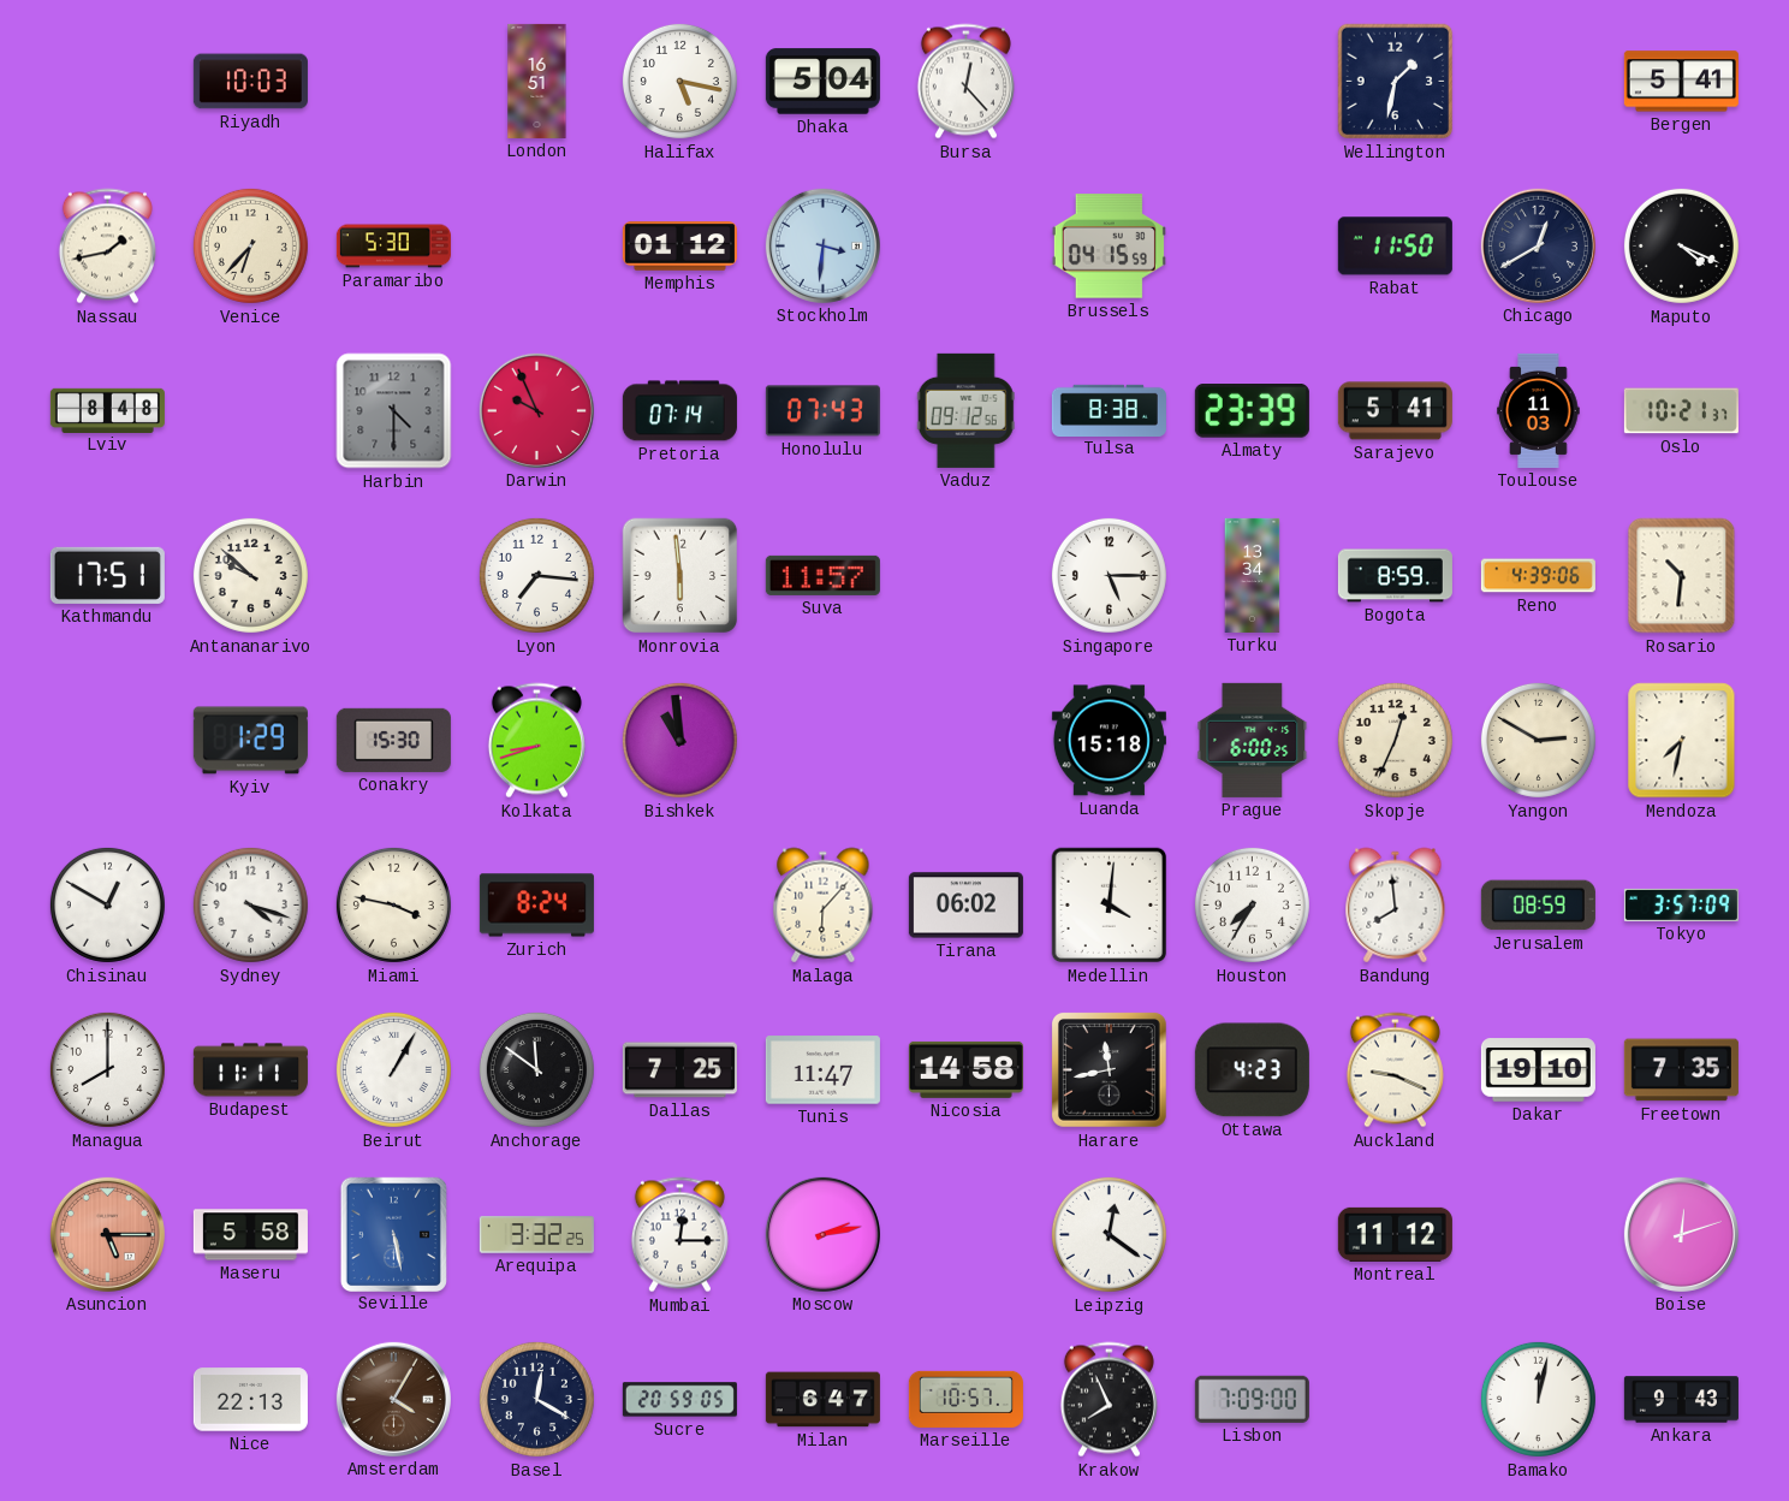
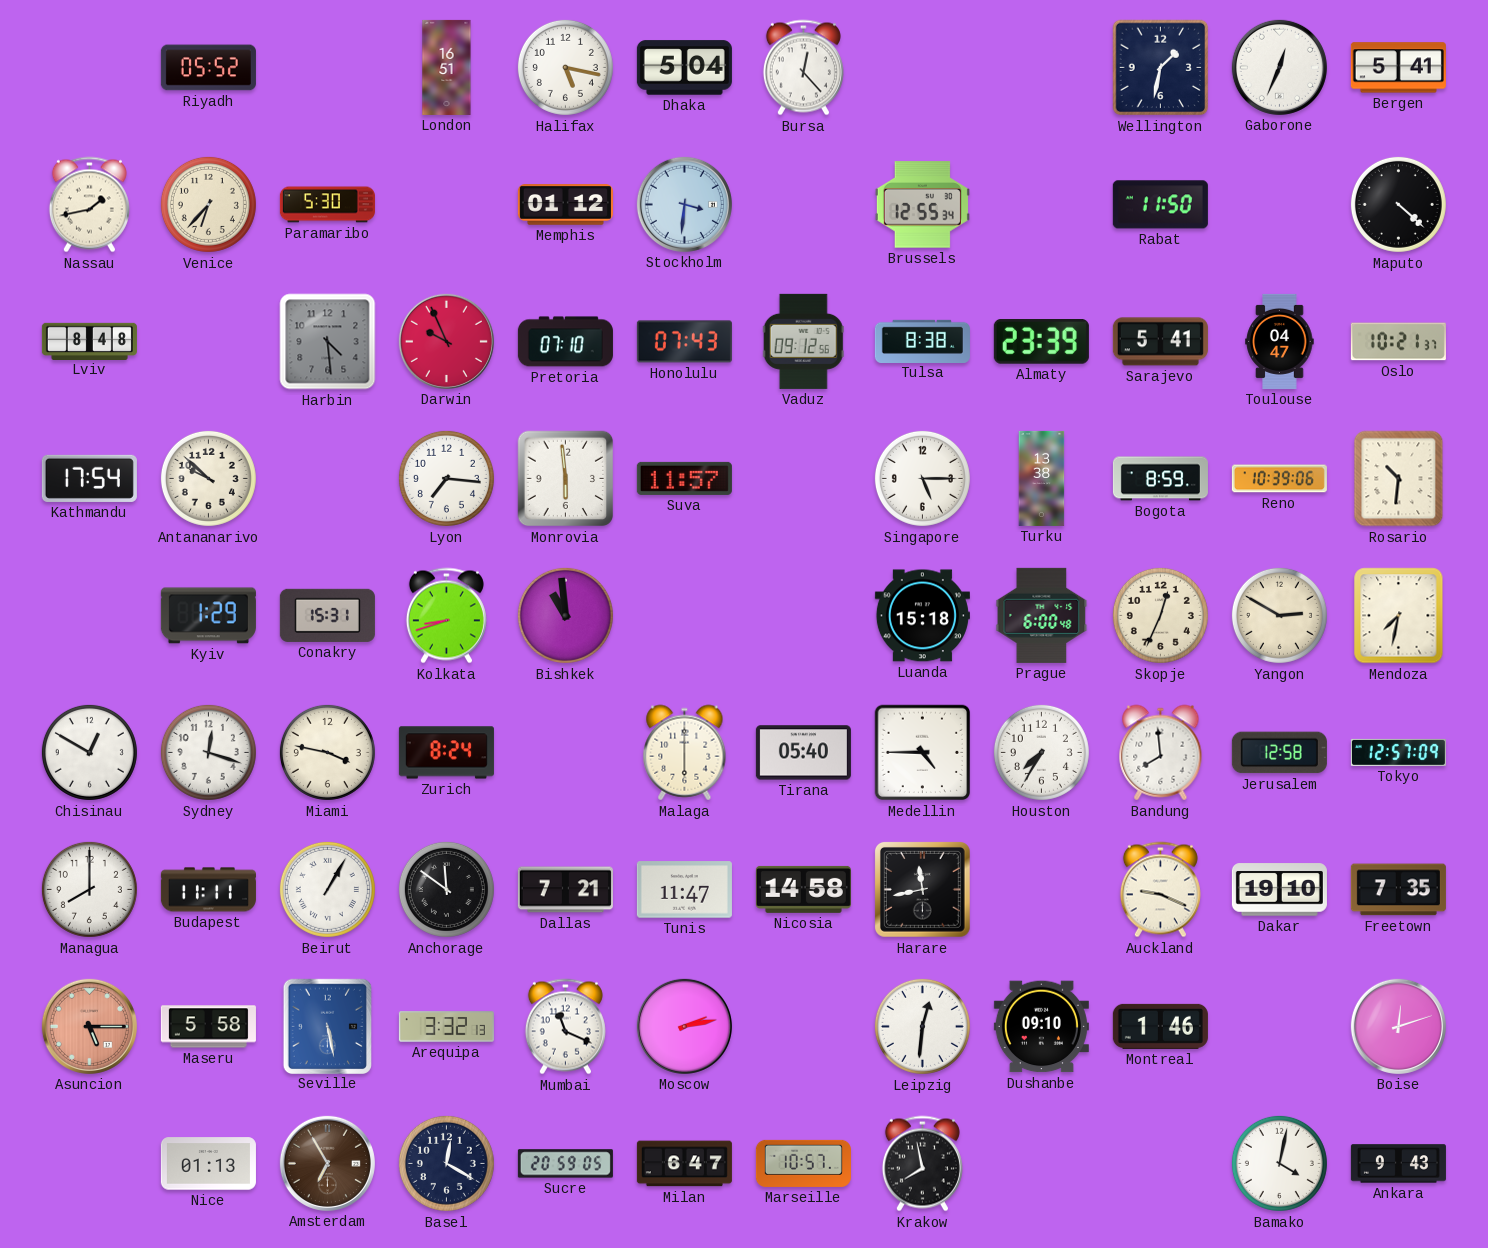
Riyadh: 10:03 -> 05:52
Gaborone: none -> 12:34
Brussels: 04:15 -> 12:55
Chicago: 12:40 -> none
Maputo: 4:19 -> 4:22
Harbin: 4:30 -> 4:29
Pretoria: 07:14 -> 07:10
Toulouse: 11:03 -> 04:47
Kathmandu: 17:51 -> 17:54
Turku: 13:34 -> 13:38
Reno: 4:39 -> 10:39
Conakry: 15:30 -> 15:31
Prague: 6:00:25 -> 6:00:48
Sydney: 4:18 -> 12:18
Malaga: 6:07 -> 6:00
Tirana: 06:02 -> 05:40
Medellin: 4:01 -> 4:45
Jerusalem: 08:59 -> 12:58
Tokyo: 3:57 -> 12:57
Dallas: 7:25 -> 7:21
Ottawa: 4:23 -> none
Arequipa: 3:32:25 -> 3:32:13
Mumbai: 12:15 -> 11:19
Leipzig: 12:21 -> 12:31
Dushanbe: none -> 09:10
Montreal: 11:12 -> 1:46
Nice: 22:13 -> 01:13
Amsterdam: 4:05 -> 6:55
Krakow: 7:56 -> 7:58
Lisbon: 7:09 -> none
Bamako: 12:02 -> 4:02
